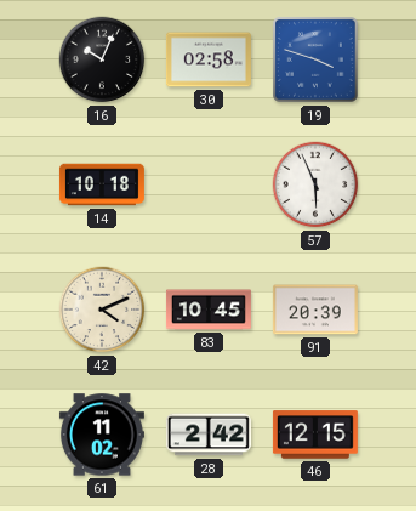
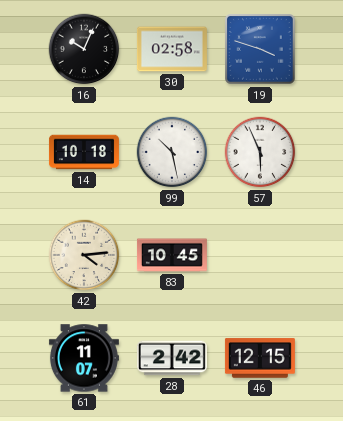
99: none -> 10:28
42: 4:11 -> 4:14
91: 20:39 -> none
61: 11:02 -> 11:07
